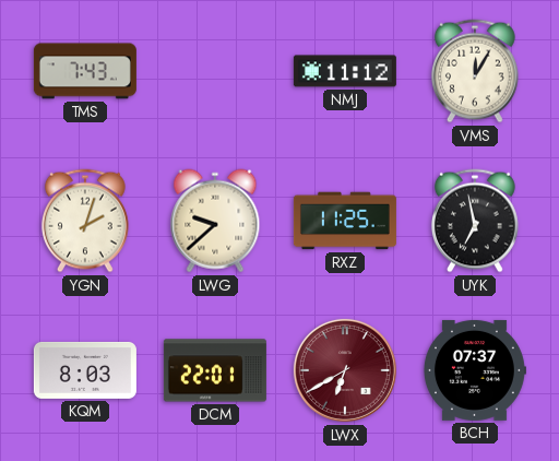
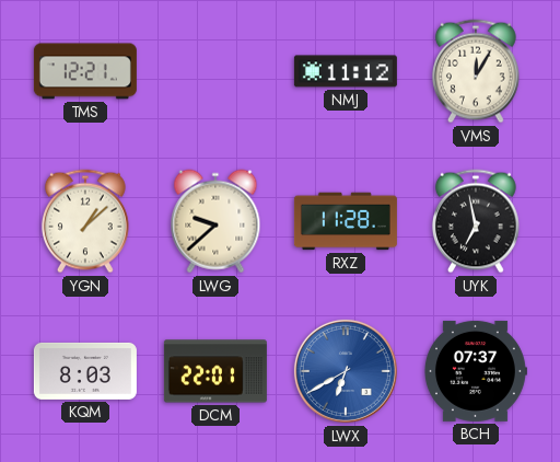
TMS: 7:43 -> 12:21
YGN: 2:03 -> 1:08
RXZ: 11:25 -> 11:28
LWX dial: burgundy -> blue
